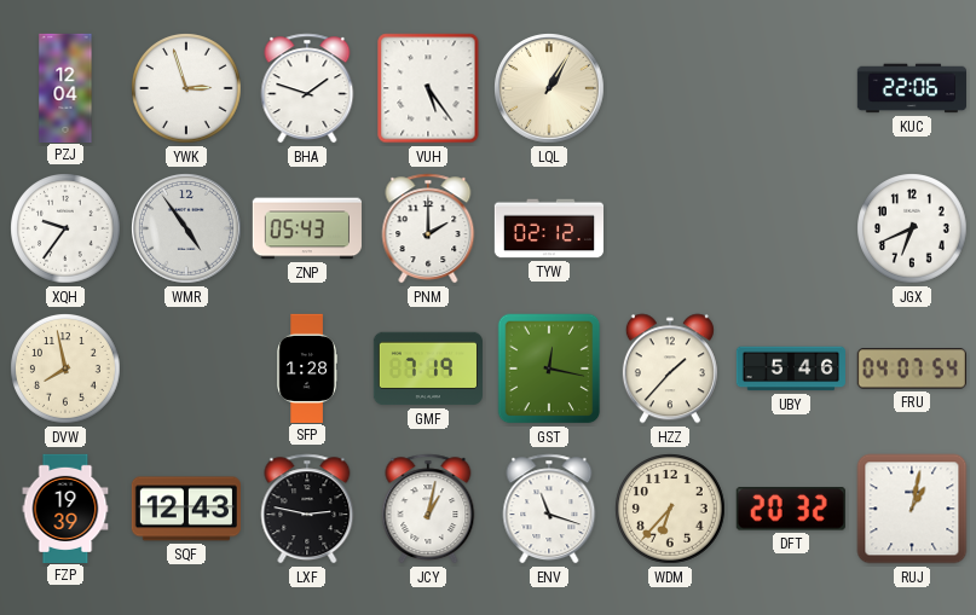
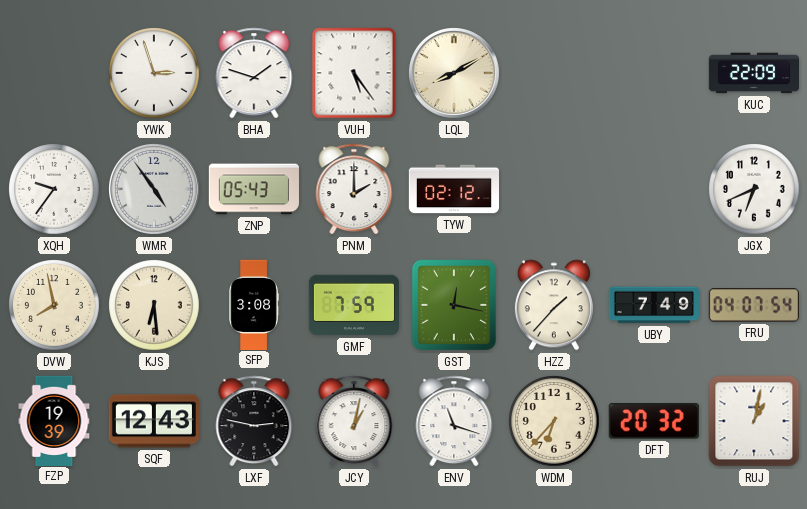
PZJ: 12:04 -> none
LQL: 1:05 -> 8:10
KUC: 22:06 -> 22:09
KJS: none -> 6:29
SFP: 1:28 -> 3:08
GMF: 7:19 -> 7:59
UBY: 5:46 -> 7:49
